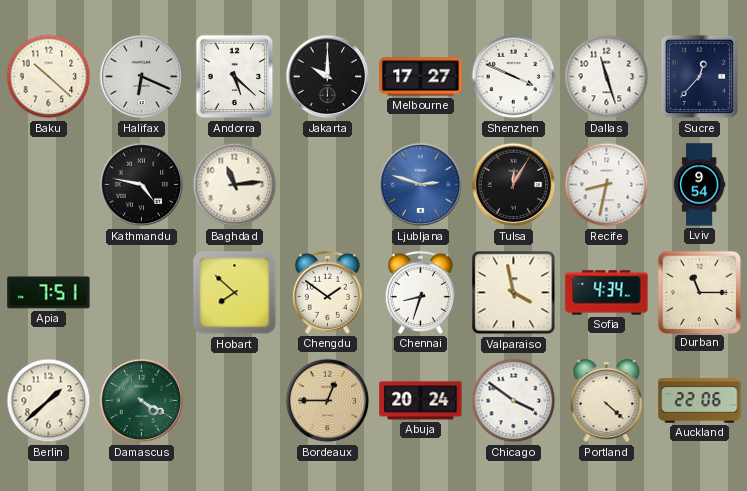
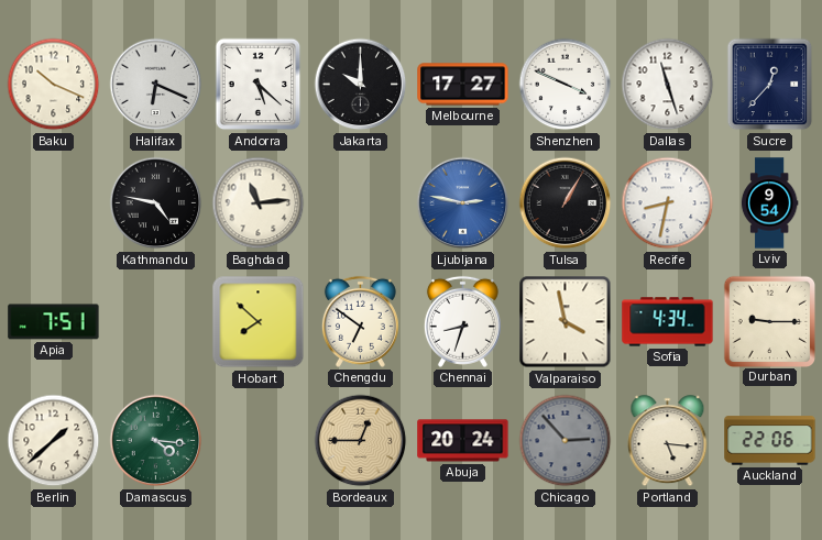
Baku: 10:22 -> 10:19
Ljubljana: 2:48 -> 2:47
Tulsa: 12:05 -> 1:05
Chengdu: 1:51 -> 6:51
Durban: 11:15 -> 9:15
Damascus: 4:20 -> 4:16
Chicago: 3:51 -> 2:53
Chicago dial: white -> grey
Portland: 4:22 -> 5:16
